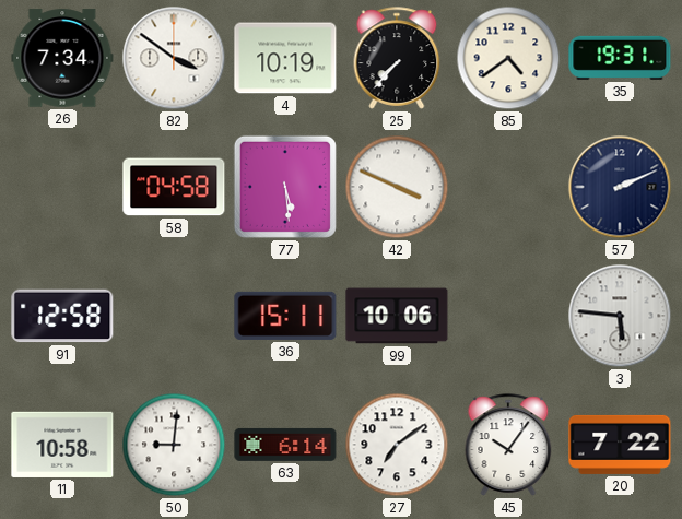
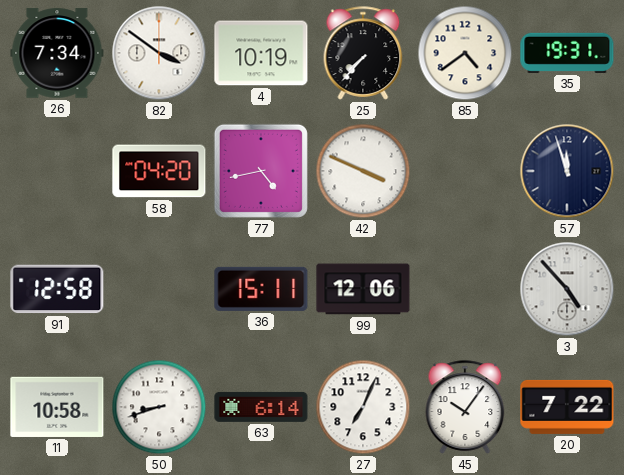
58: 04:58 -> 04:20
77: 5:29 -> 4:43
57: 2:11 -> 11:57
99: 10:06 -> 12:06
3: 5:46 -> 4:53
50: 9:01 -> 8:42
27: 7:09 -> 7:04
